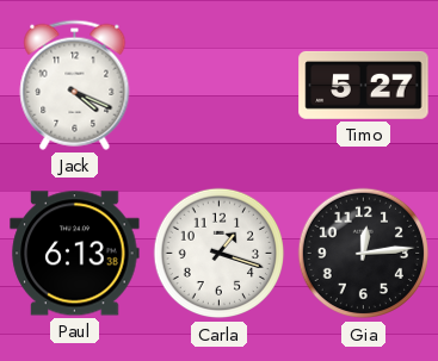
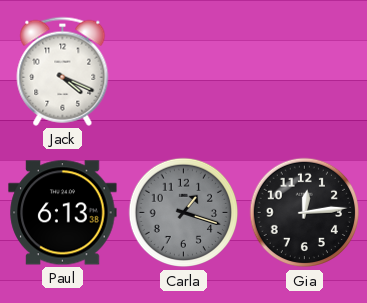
Timo: 5:27 -> none
Carla dial: white -> grey
